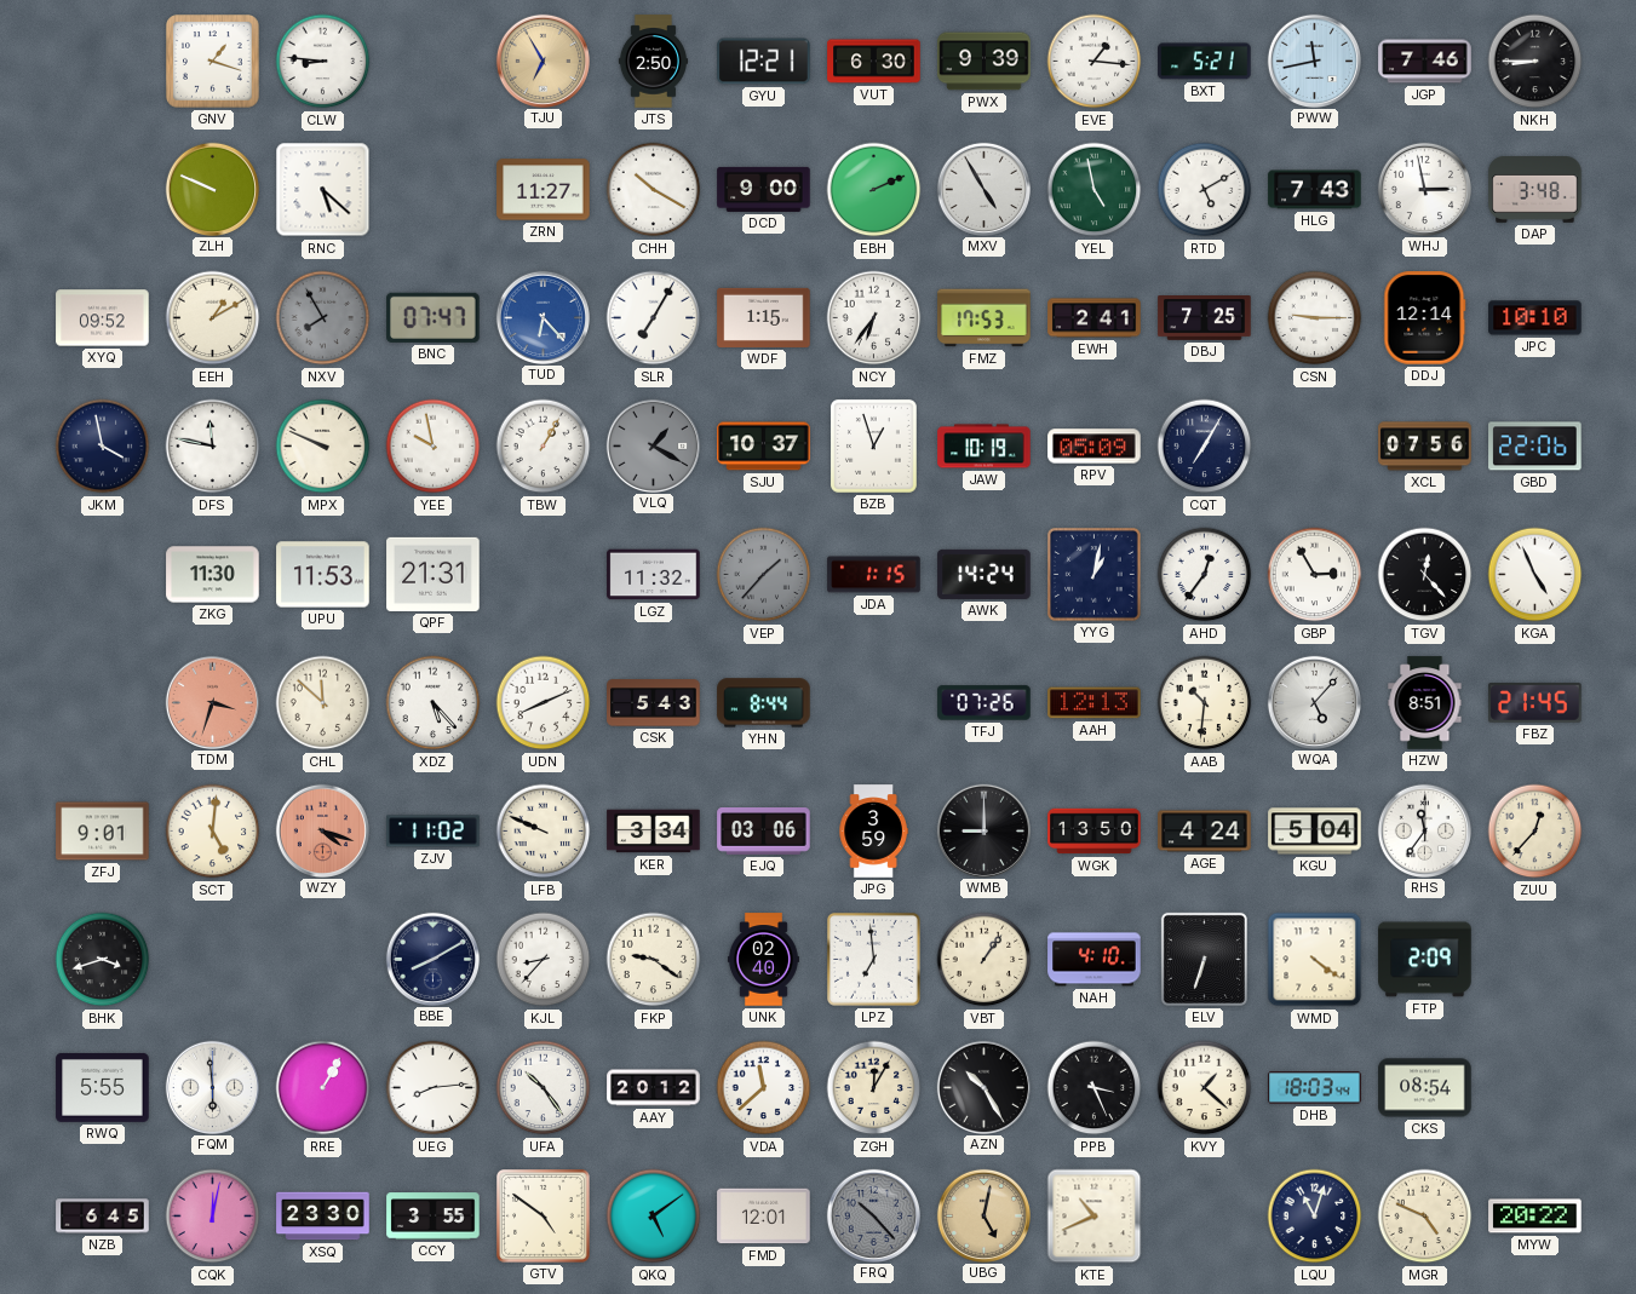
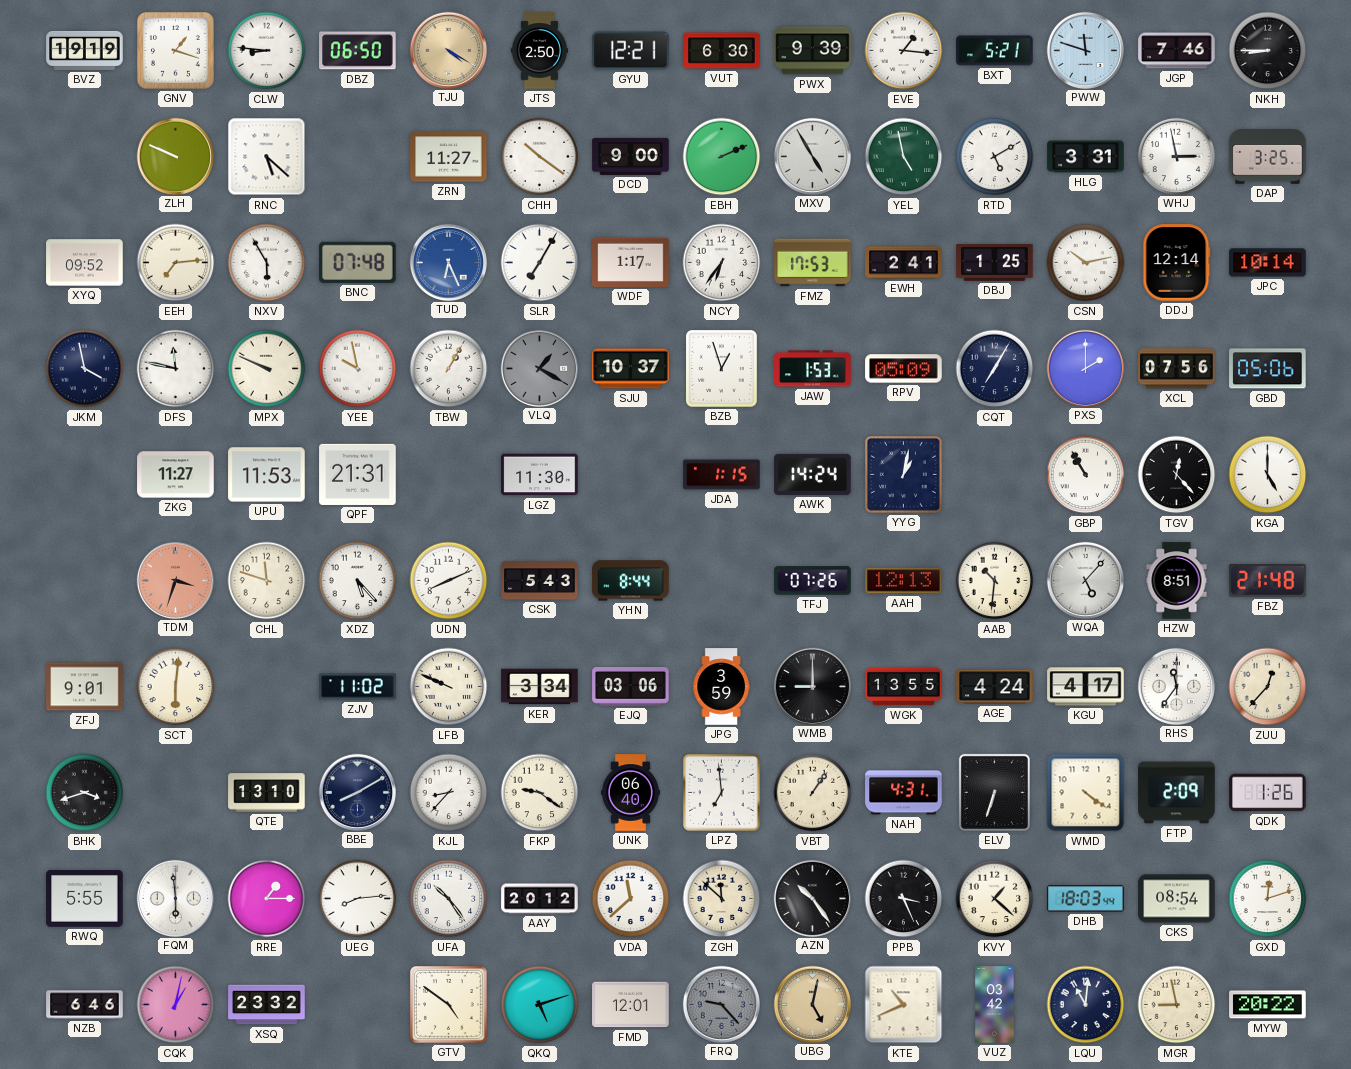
BVZ: none -> 19:19
DBZ: none -> 06:50
TJU: 6:55 -> 4:20
PWW: 11:43 -> 11:48
CHH: 10:20 -> 10:21
HLG: 7:43 -> 3:31
DAP: 3:48 -> 3:25
EEH: 1:10 -> 7:14
NXV: 7:55 -> 5:55
NXV dial: grey -> white
BNC: 07:47 -> 07:48
TUD: 6:23 -> 6:26
WDF: 1:15 -> 1:17
DBJ: 7:25 -> 1:25
CSN: 9:15 -> 10:13
JPC: 10:10 -> 10:14
JAW: 10:19 -> 1:53
PXS: none -> 2:00
GBD: 22:06 -> 05:06
ZKG: 11:30 -> 11:27
LGZ: 11:32 -> 11:30
VEP: 1:37 -> none
AHD: 12:36 -> none
GBP: 2:55 -> 10:55
KGA: 4:56 -> 5:00
CHL: 11:52 -> 11:48
FBZ: 21:45 -> 21:48
SCT: 5:01 -> 6:01
WZY: 4:18 -> none
WGK: 13:50 -> 13:55
KGU: 5:04 -> 4:17
QTE: none -> 13:10
UNK: 02:40 -> 06:40
NAH: 4:10 -> 4:31
QDK: none -> 1:26
RRE: 1:05 -> 1:15
ZGH: 12:05 -> 11:52
AZN: 10:25 -> 10:24
GXD: none -> 12:12
NZB: 6:45 -> 6:46
CQK: 12:02 -> 1:02
XSQ: 23:30 -> 23:32
CCY: 3:55 -> none
QKQ: 5:09 -> 5:12
FRQ: 10:23 -> 9:23
VUZ: none -> 03:42
LQU: 11:03 -> 11:01
MGR: 4:49 -> 8:58
